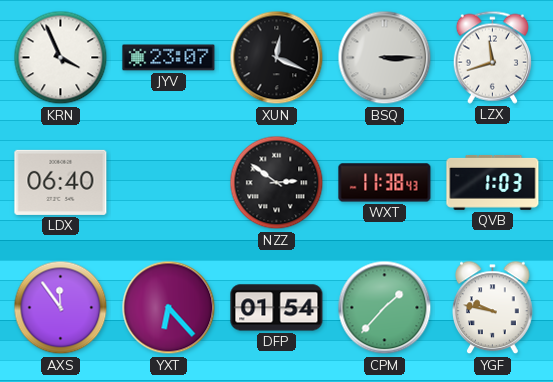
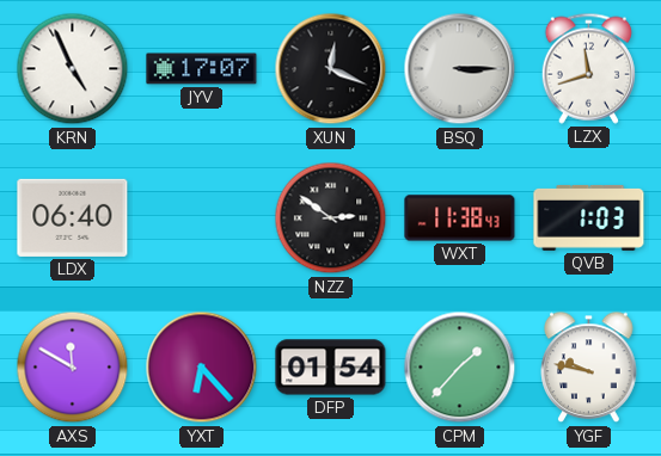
KRN: 3:56 -> 4:56
JYV: 23:07 -> 17:07
AXS: 11:54 -> 11:50
